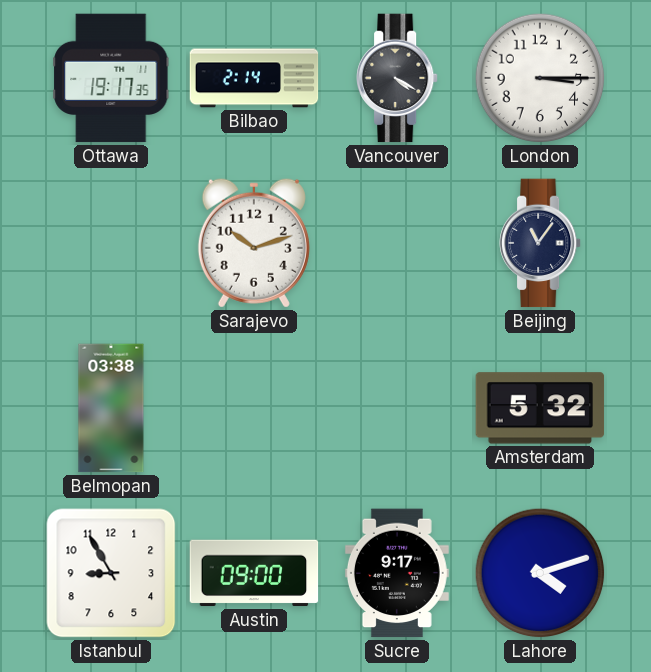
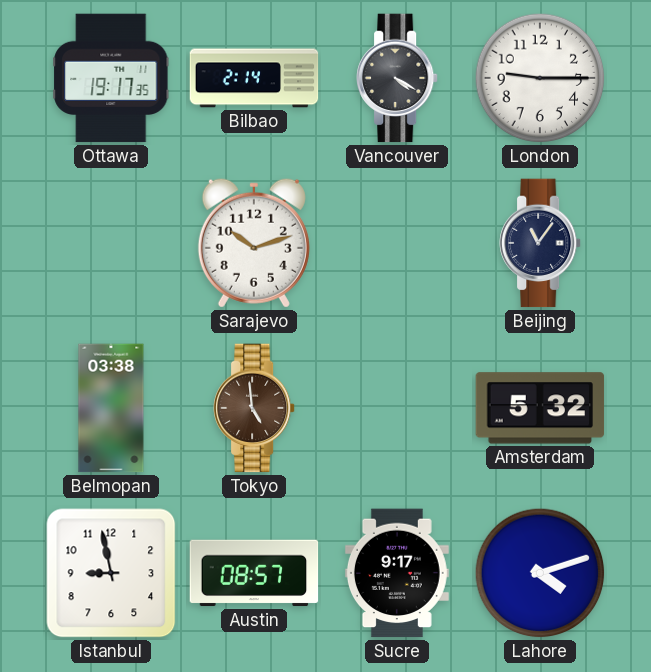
London: 3:15 -> 9:15
Tokyo: none -> 4:59
Istanbul: 8:55 -> 8:58
Austin: 09:00 -> 08:57
